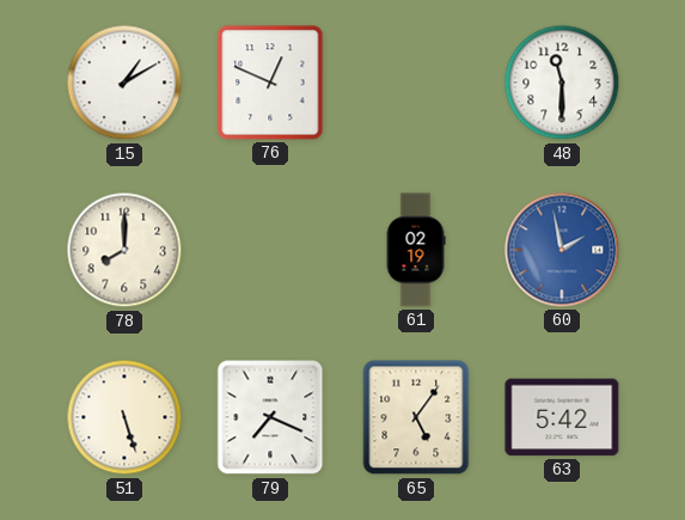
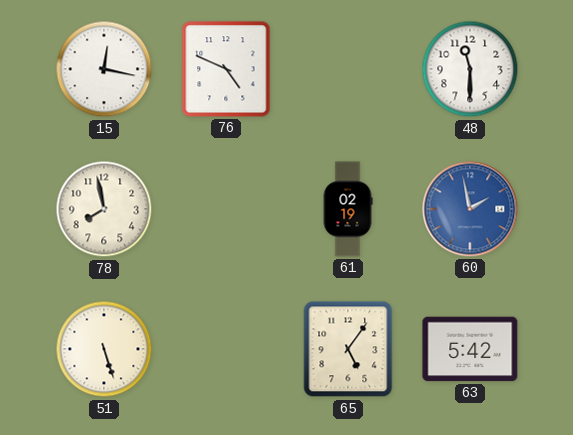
15: 1:10 -> 12:17
76: 12:49 -> 4:49
78: 8:00 -> 7:58
79: 7:19 -> none
